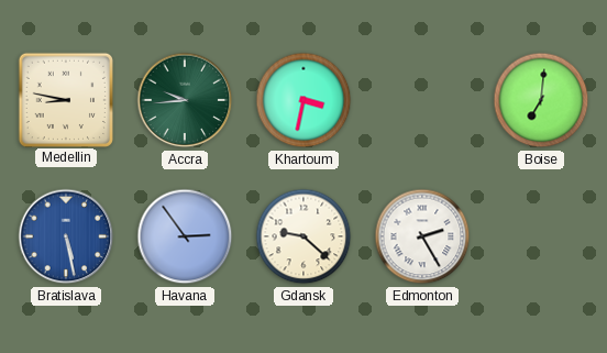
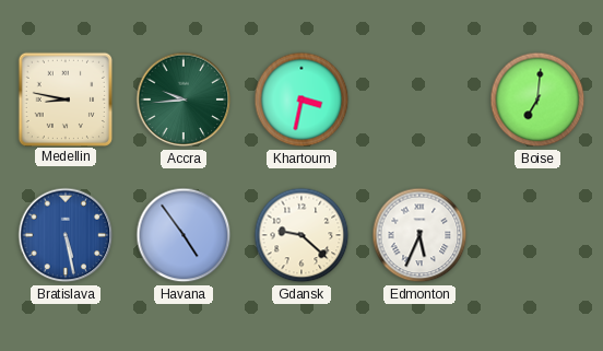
Havana: 2:54 -> 4:54
Edmonton: 2:25 -> 5:34
